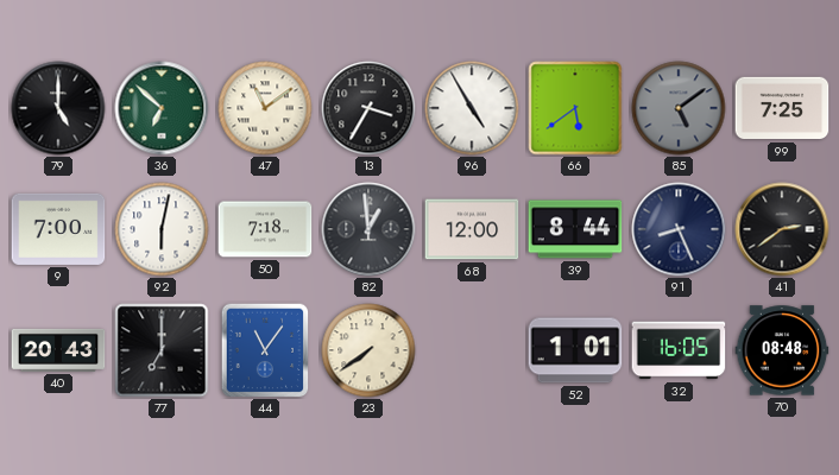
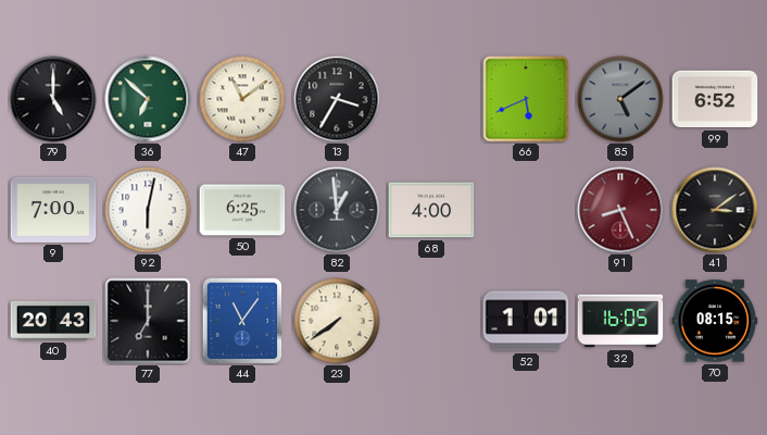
96: 4:55 -> none
66: 5:39 -> 5:41
99: 7:25 -> 6:52
50: 7:18 -> 6:25
68: 12:00 -> 4:00
39: 8:44 -> none
91 dial: navy -> burgundy
41: 2:39 -> 3:09
70: 08:48 -> 08:15
